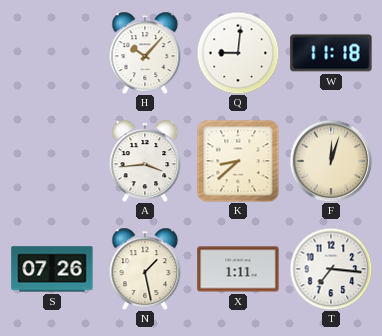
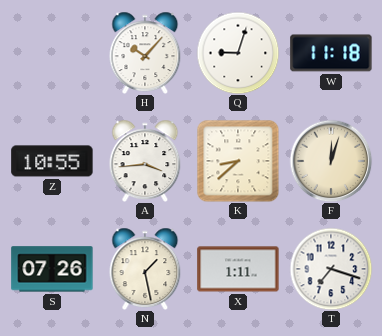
Q: 9:01 -> 9:03
Z: none -> 10:55
T: 7:16 -> 7:18
